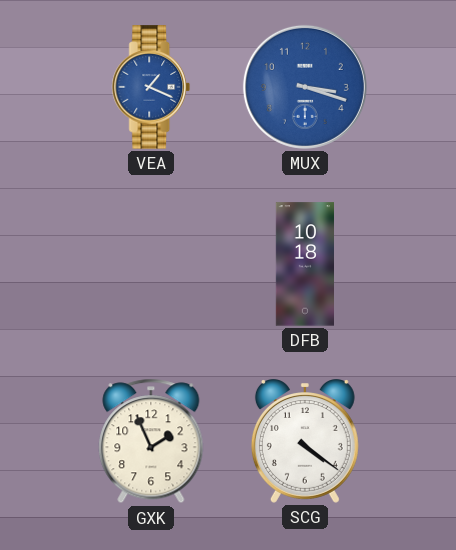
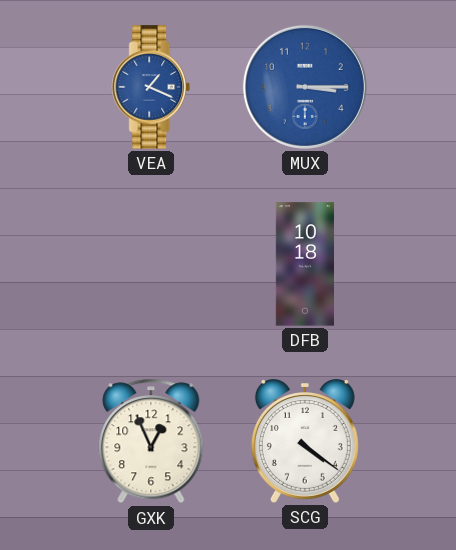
MUX: 3:18 -> 3:15
GXK: 1:56 -> 12:56
